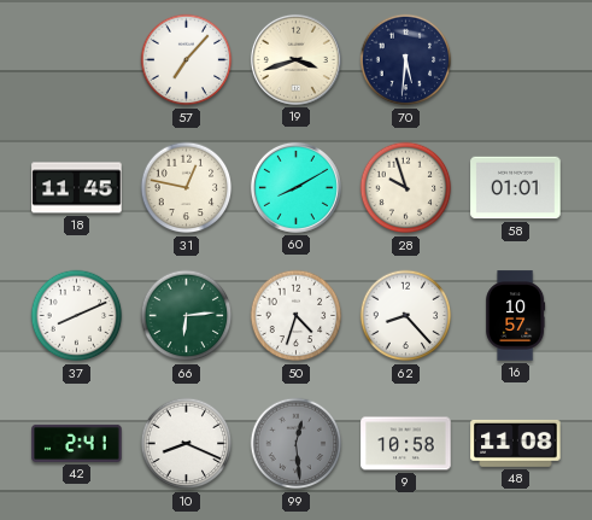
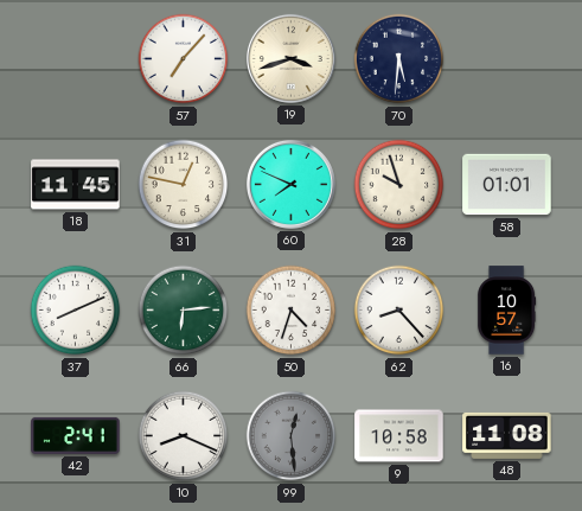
60: 8:10 -> 7:49
